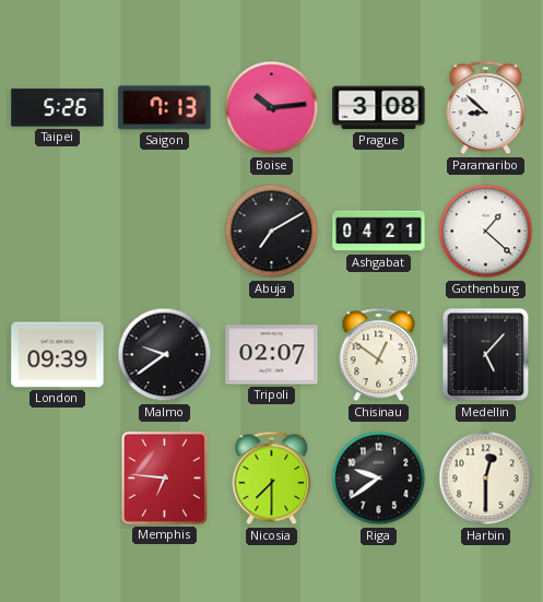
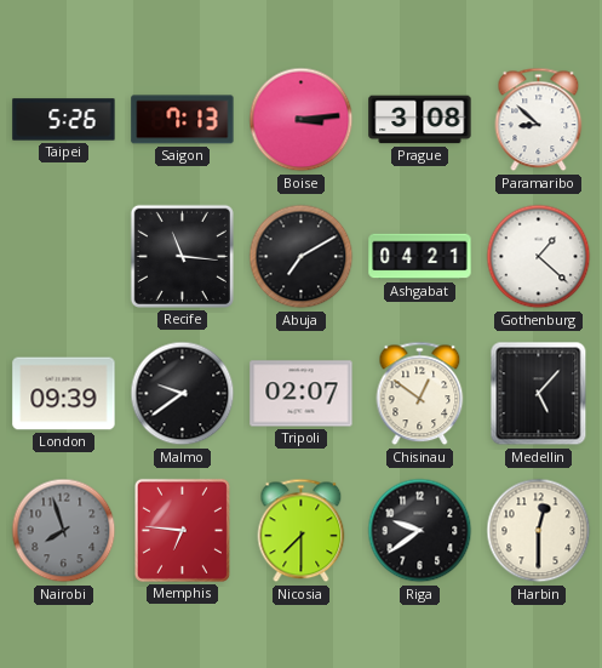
Boise: 10:14 -> 3:14
Recife: none -> 11:16
Nairobi: none -> 7:57
